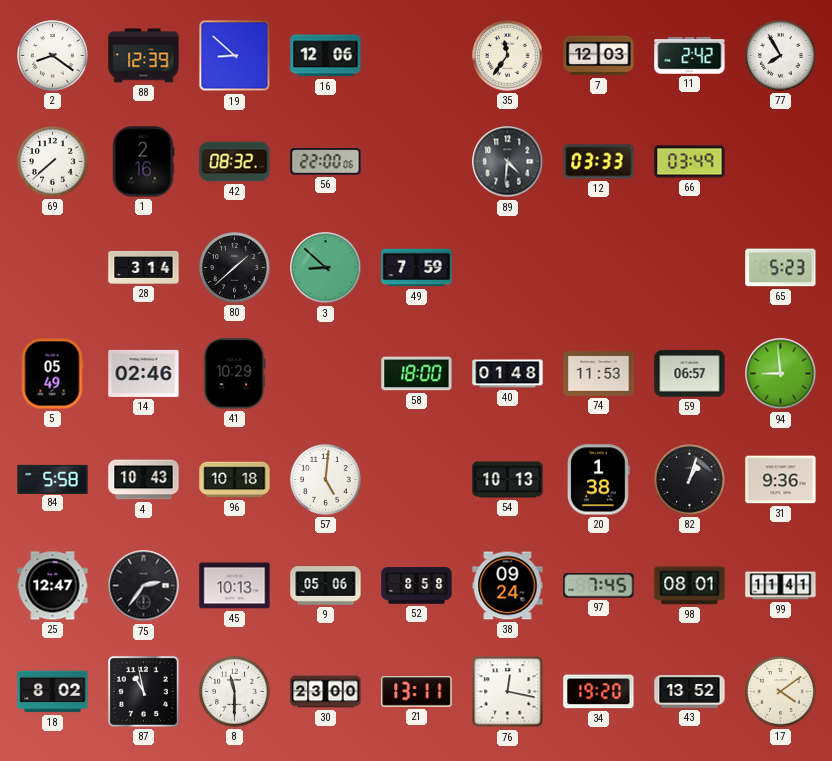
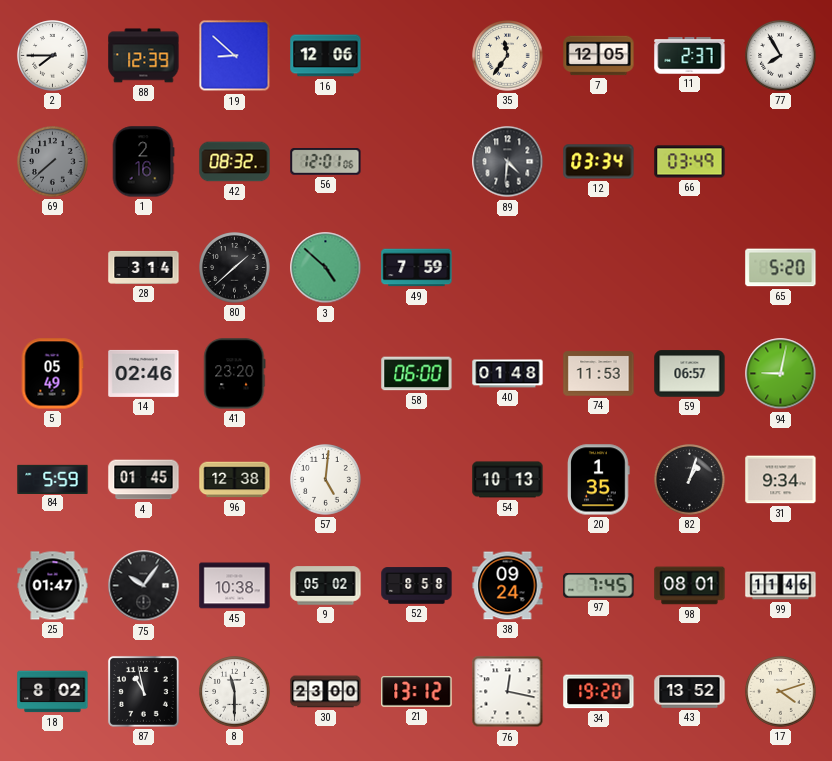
2: 8:21 -> 7:45
7: 12:03 -> 12:05
11: 2:42 -> 2:37
69 dial: white -> grey
56: 22:00 -> 12:01
12: 03:33 -> 03:34
3: 8:52 -> 4:52
65: 5:23 -> 5:20
41: 10:29 -> 23:20
58: 18:00 -> 06:00
94: 8:59 -> 9:02
84: 5:58 -> 5:59
4: 10:43 -> 01:45
96: 10:18 -> 12:38
20: 1:38 -> 1:35
31: 9:36 -> 9:34
25: 12:47 -> 01:47
75: 2:36 -> 10:06
45: 10:13 -> 10:38
9: 05:06 -> 05:02
99: 11:41 -> 11:46
21: 13:11 -> 13:12
17: 4:09 -> 4:12
